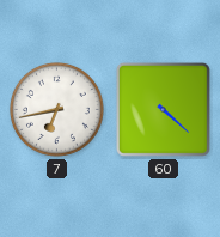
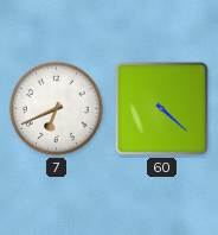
7: 6:43 -> 6:41
